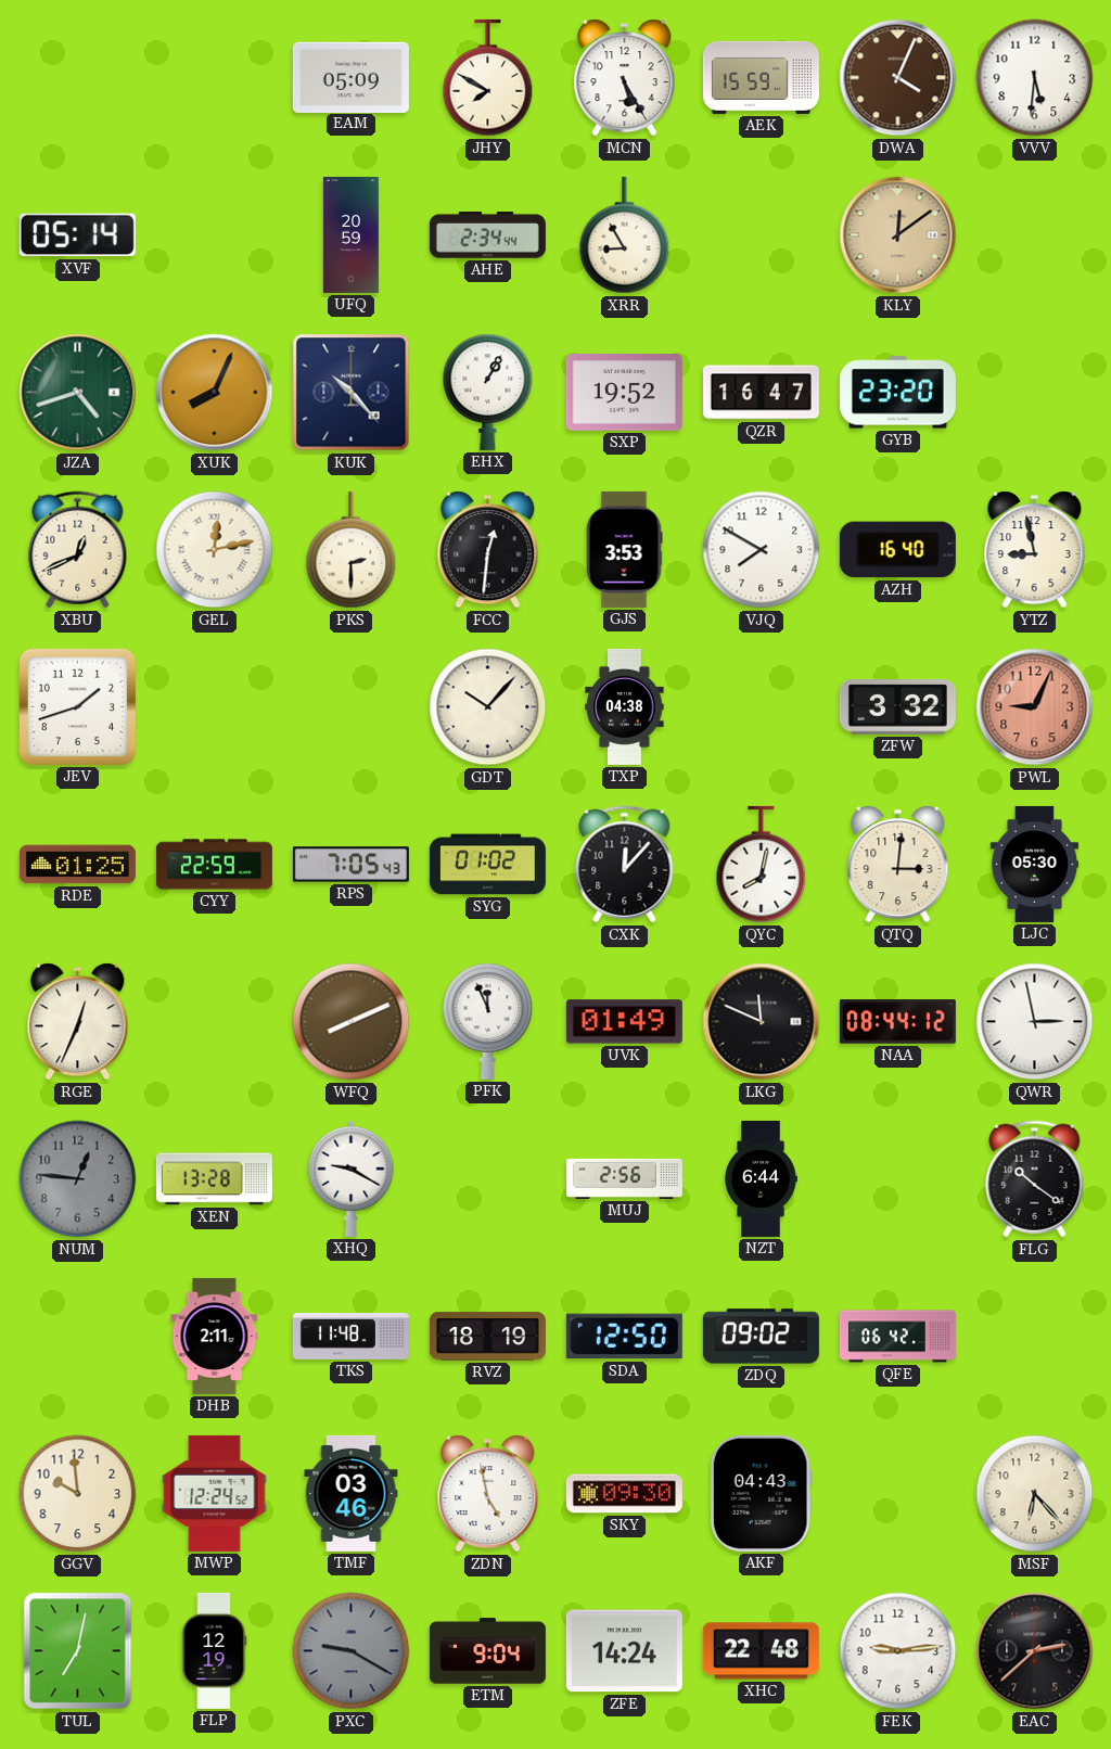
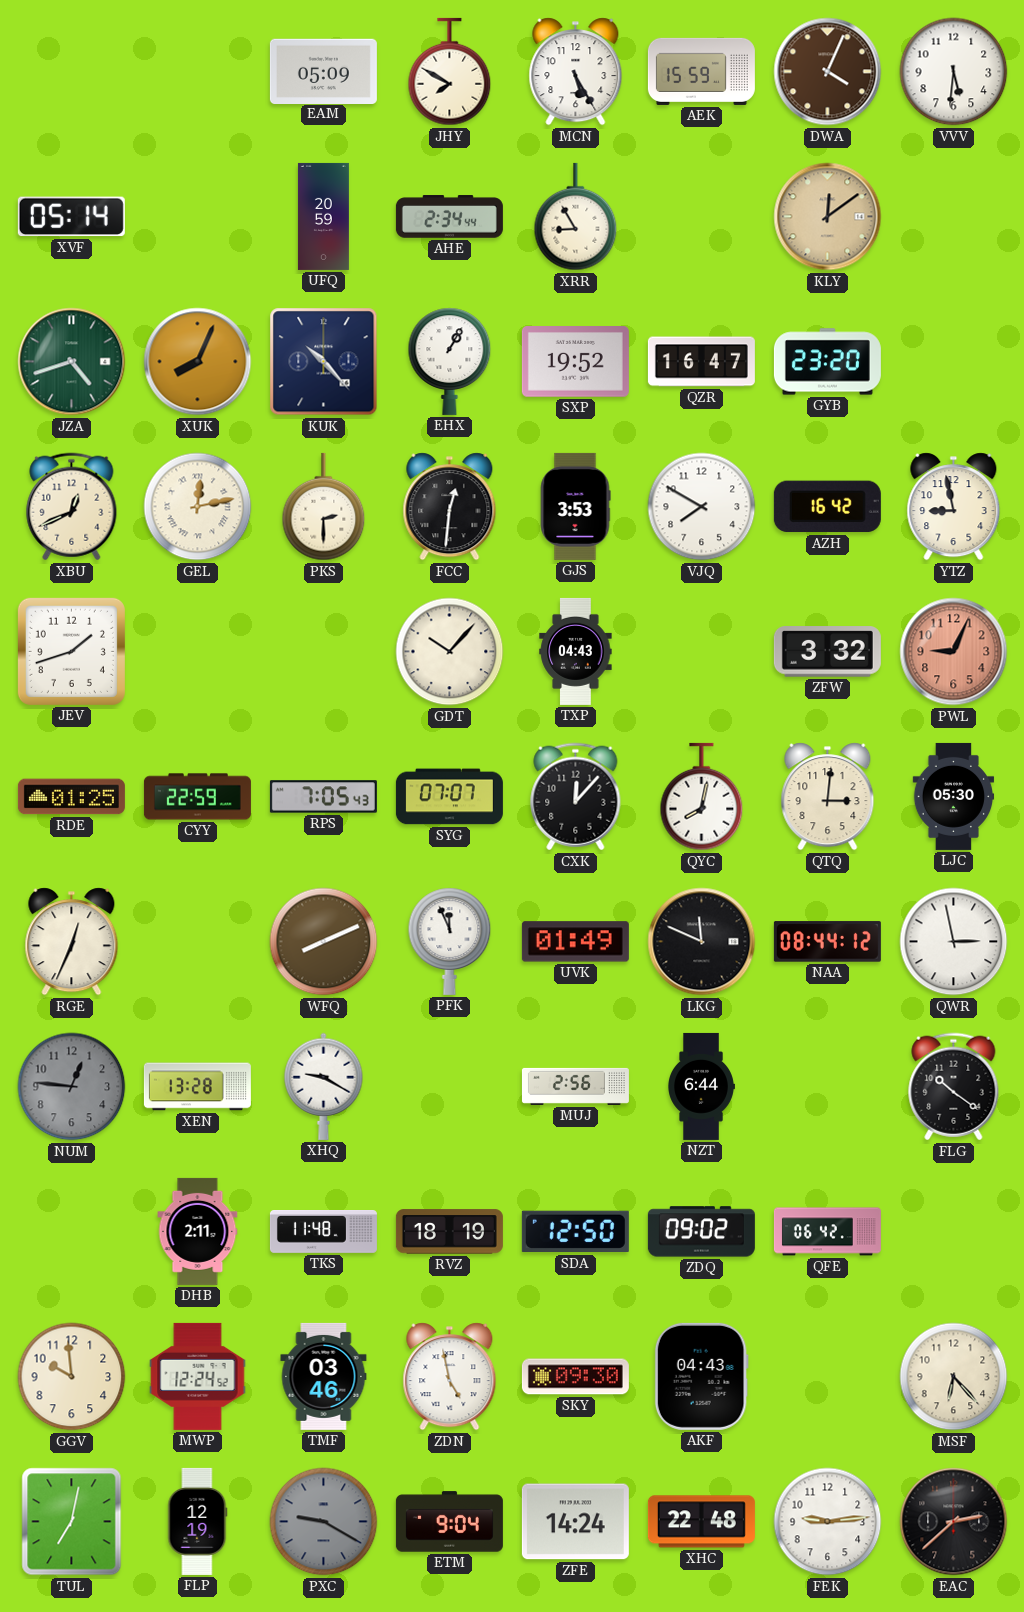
AZH: 16:40 -> 16:42
TXP: 04:38 -> 04:43
SYG: 01:02 -> 07:07
